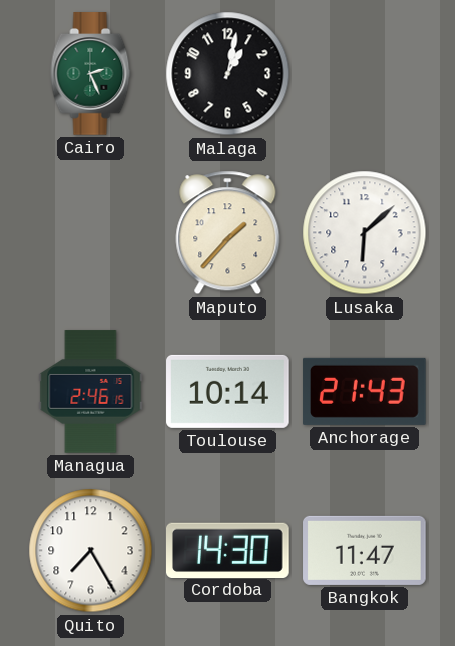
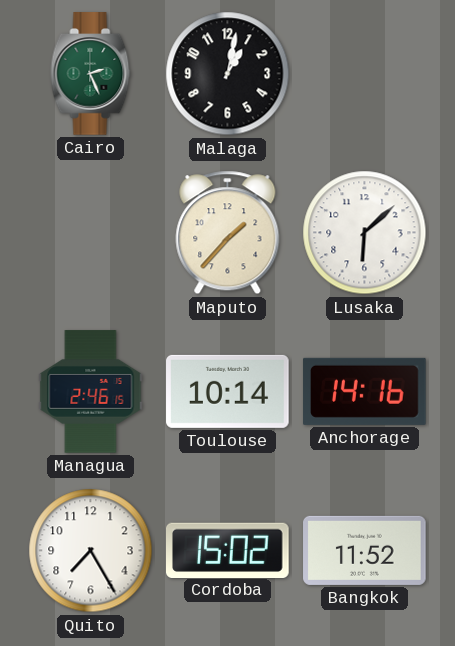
Anchorage: 21:43 -> 14:16
Cordoba: 14:30 -> 15:02
Bangkok: 11:47 -> 11:52
